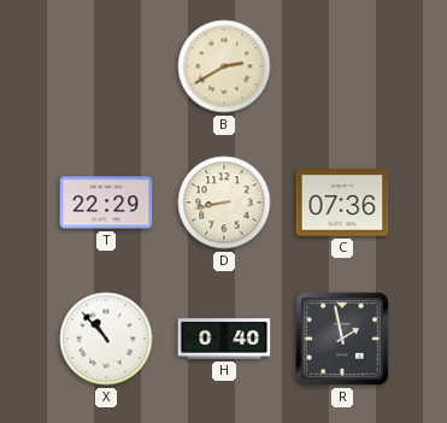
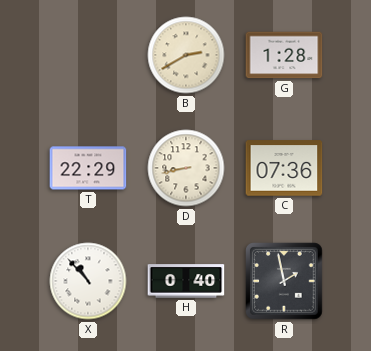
G: none -> 1:28
